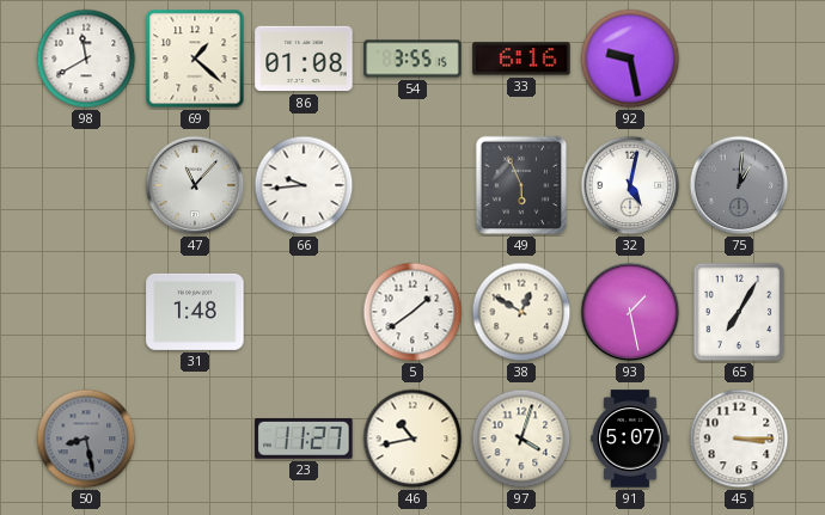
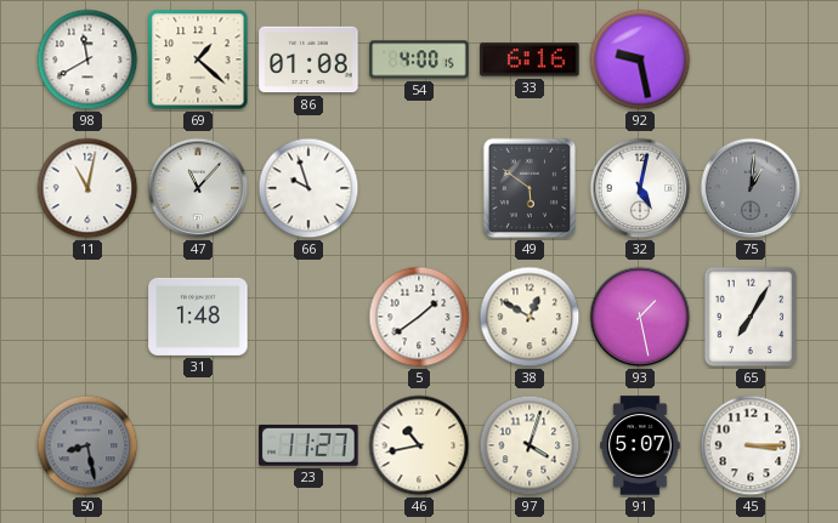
54: 3:55 -> 4:00
11: none -> 11:02
66: 9:44 -> 9:57
49: 5:56 -> 5:51
